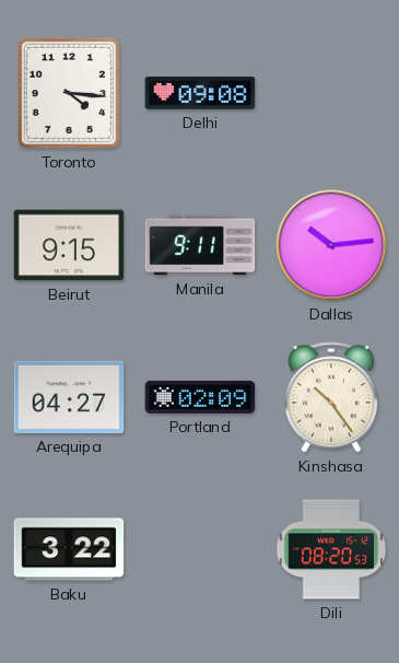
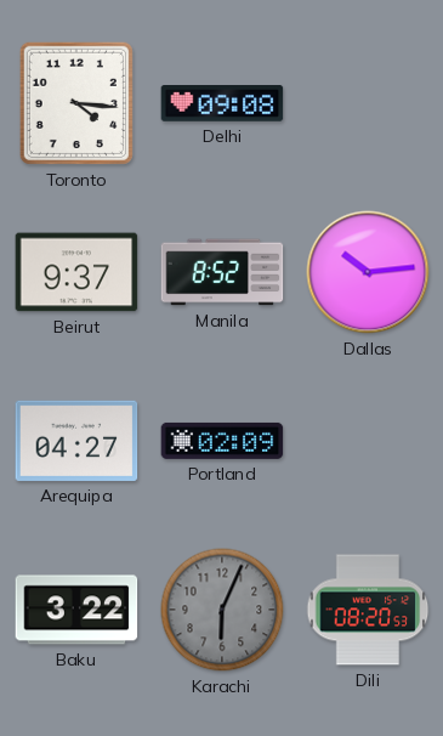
Beirut: 9:15 -> 9:37
Manila: 9:11 -> 8:52
Kinshasa: 10:24 -> none
Karachi: none -> 6:04
